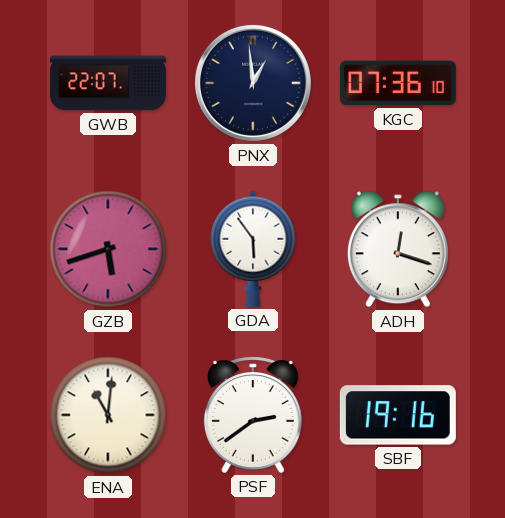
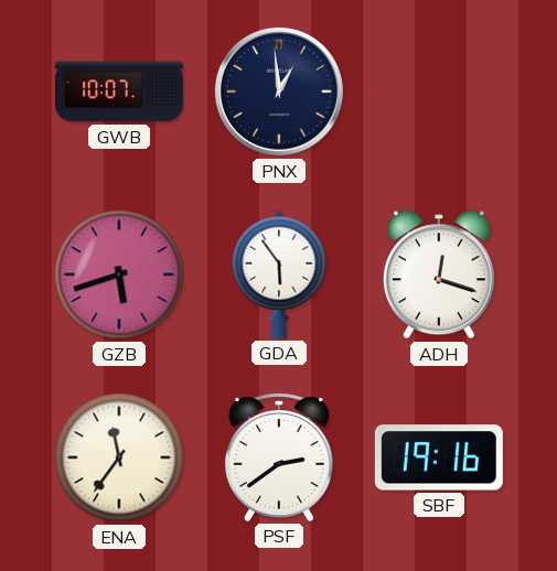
GWB: 22:07 -> 10:07
KGC: 07:36 -> none
ENA: 11:01 -> 11:36
